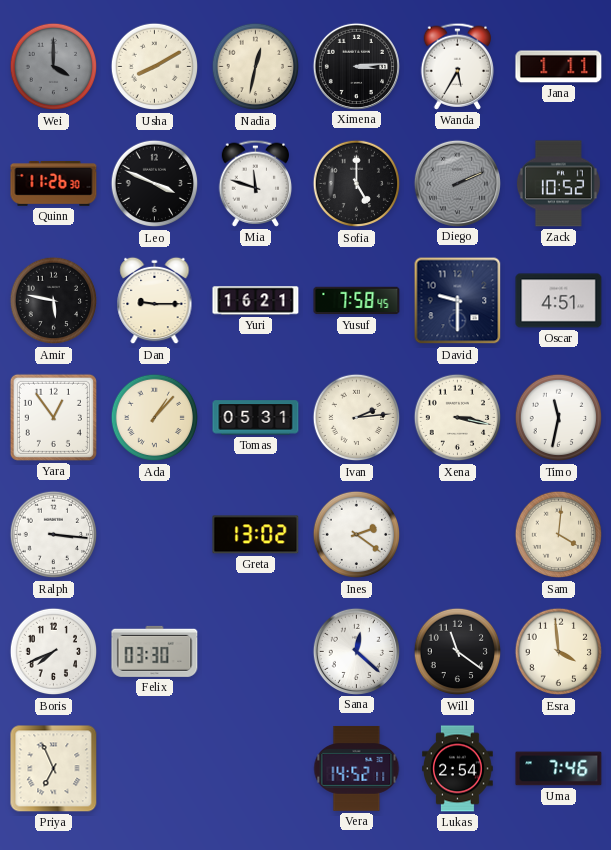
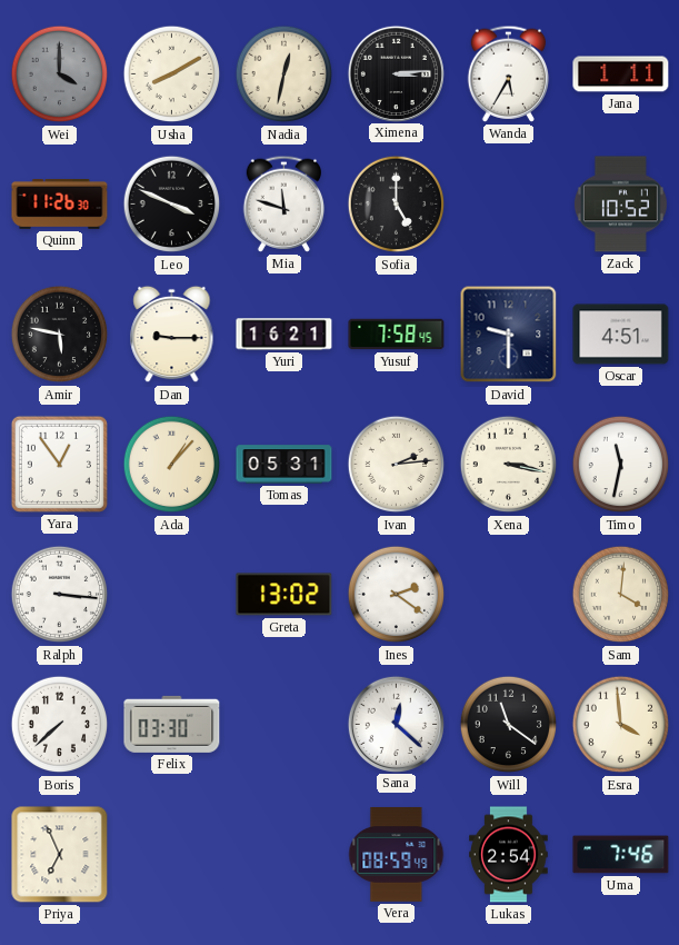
Diego: 2:11 -> none
Boris: 7:41 -> 7:38
Vera: 14:52 -> 08:59
